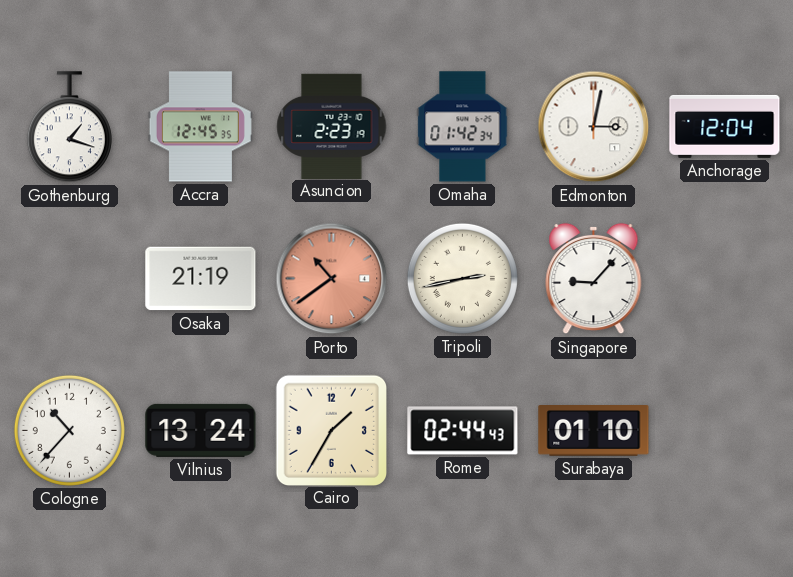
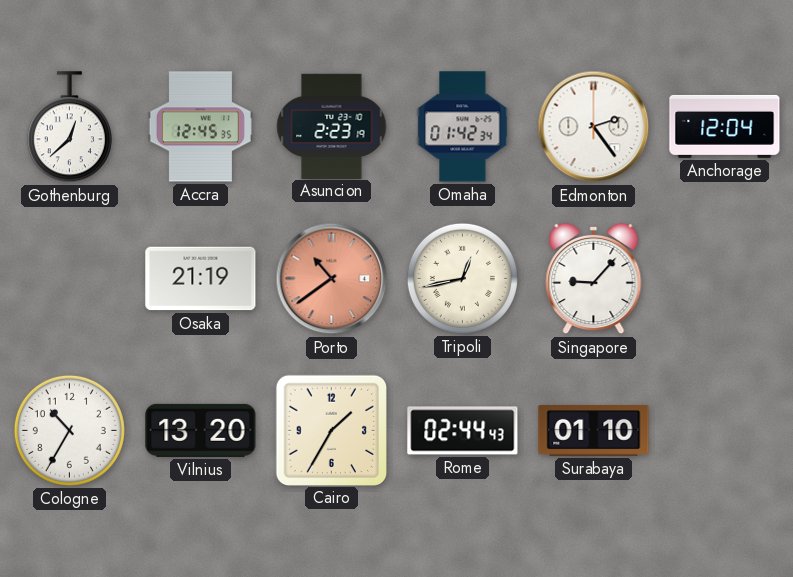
Gothenburg: 1:18 -> 12:38
Edmonton: 3:02 -> 2:24
Tripoli: 2:43 -> 12:43
Cologne: 10:37 -> 10:35
Vilnius: 13:24 -> 13:20
